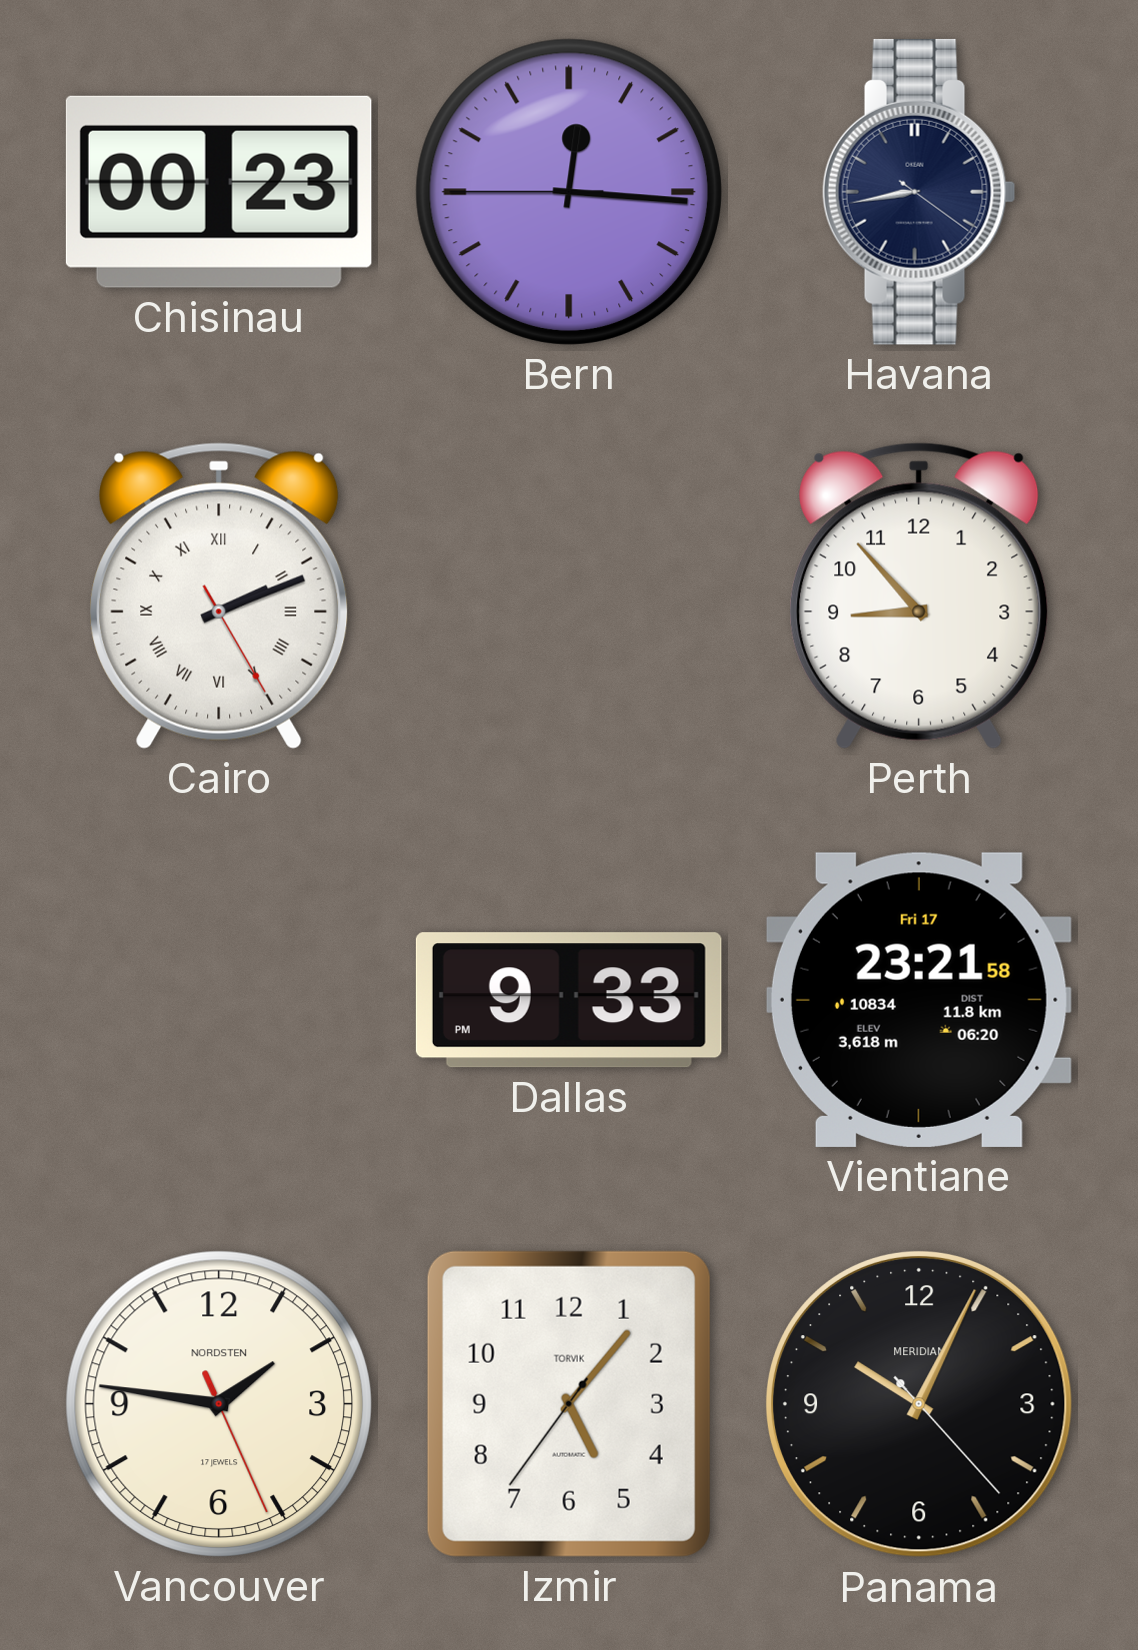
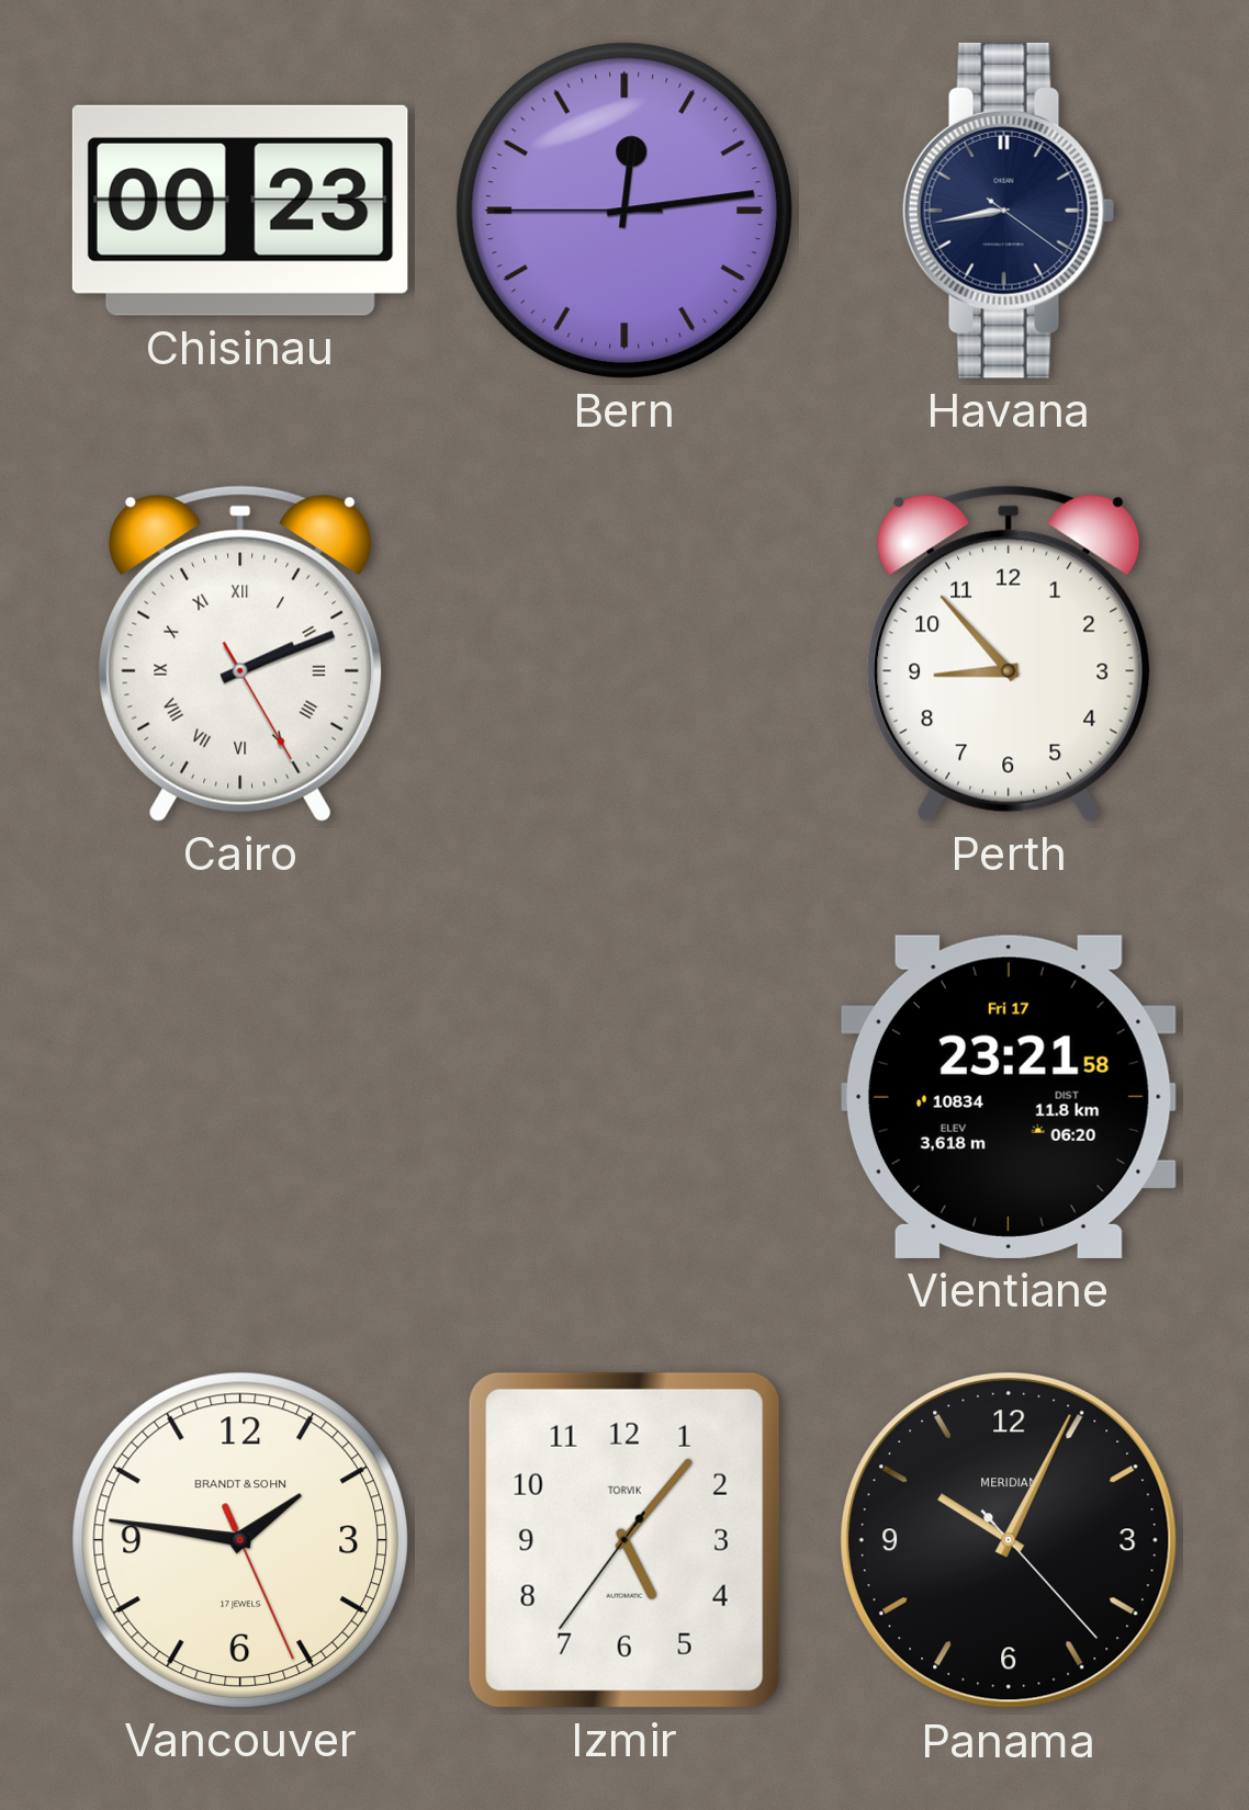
Bern: 12:15 -> 12:13
Dallas: 9:33 -> none
Vancouver brand: NORDSTEN -> BRANDT & SOHN
